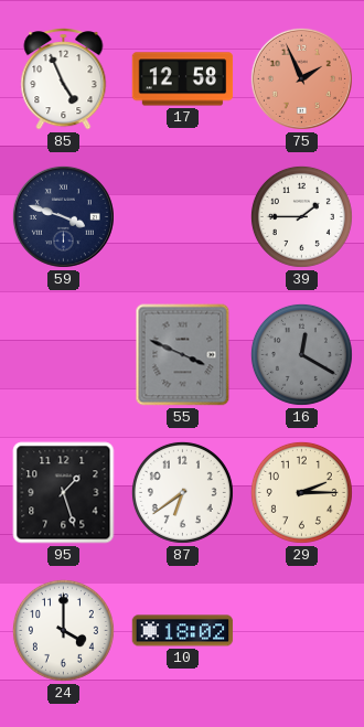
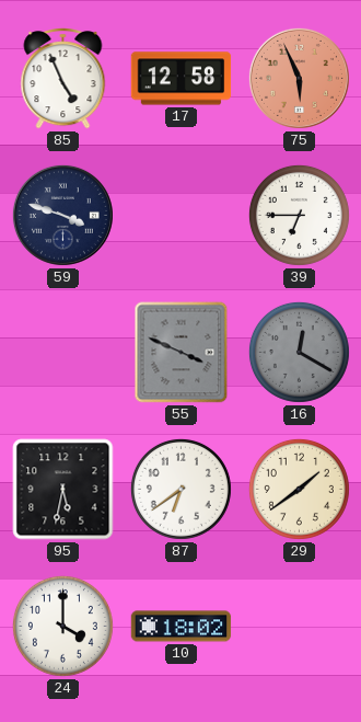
75: 1:56 -> 5:56
39: 1:45 -> 6:45
95: 1:27 -> 5:32
29: 2:15 -> 1:39
